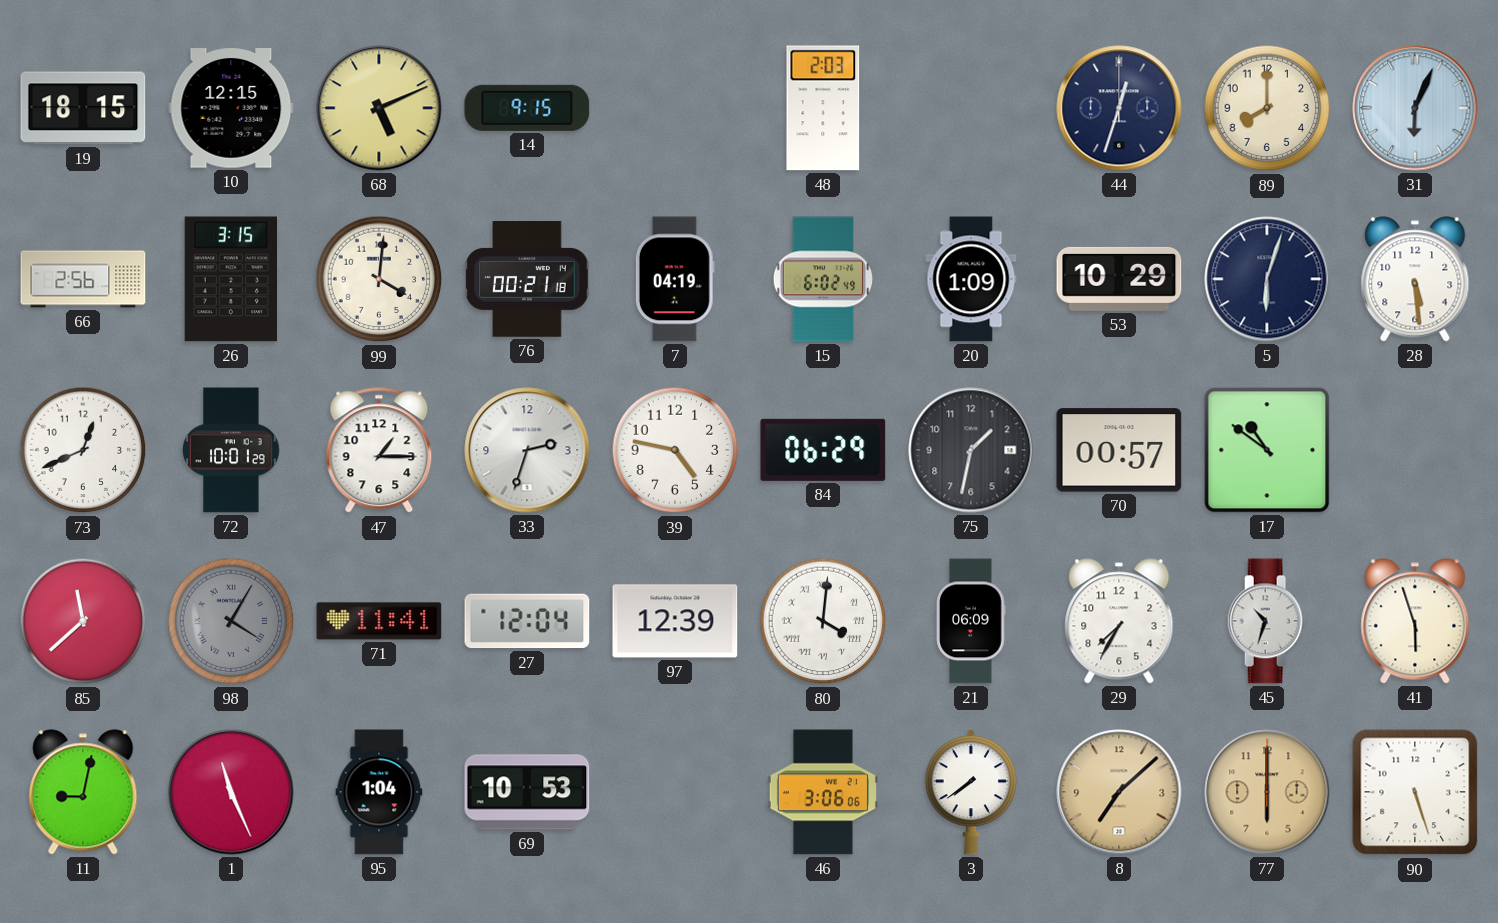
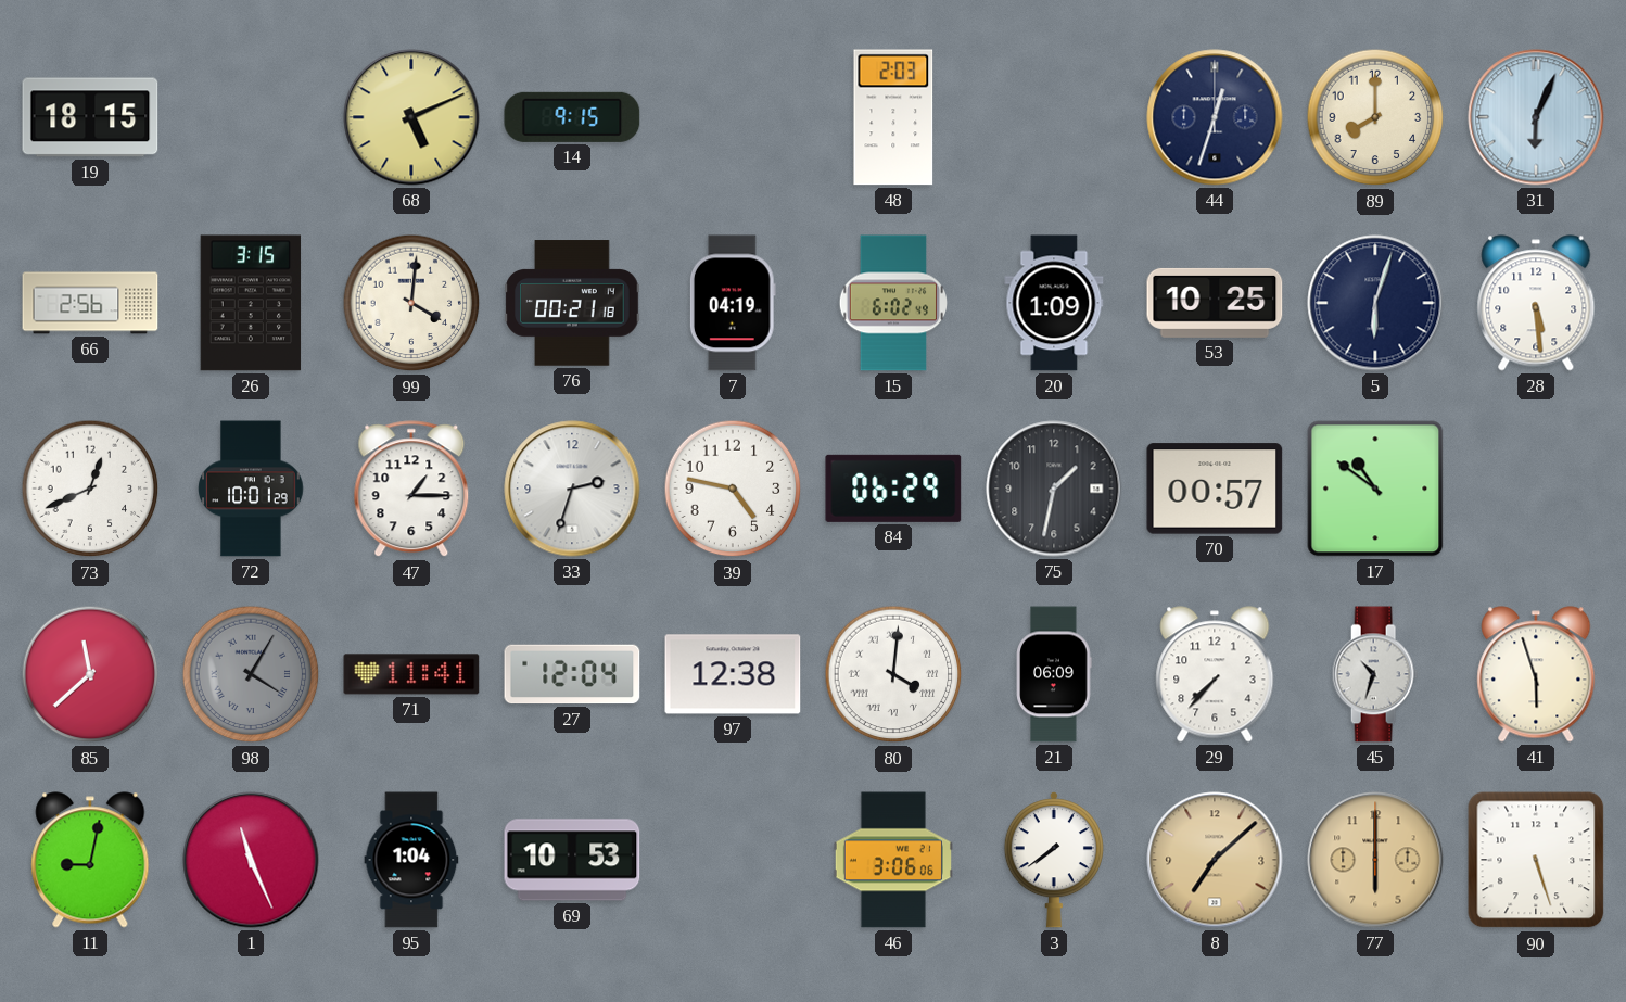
10: 12:15 -> none
53: 10:29 -> 10:25
97: 12:39 -> 12:38
29: 7:35 -> 7:37
